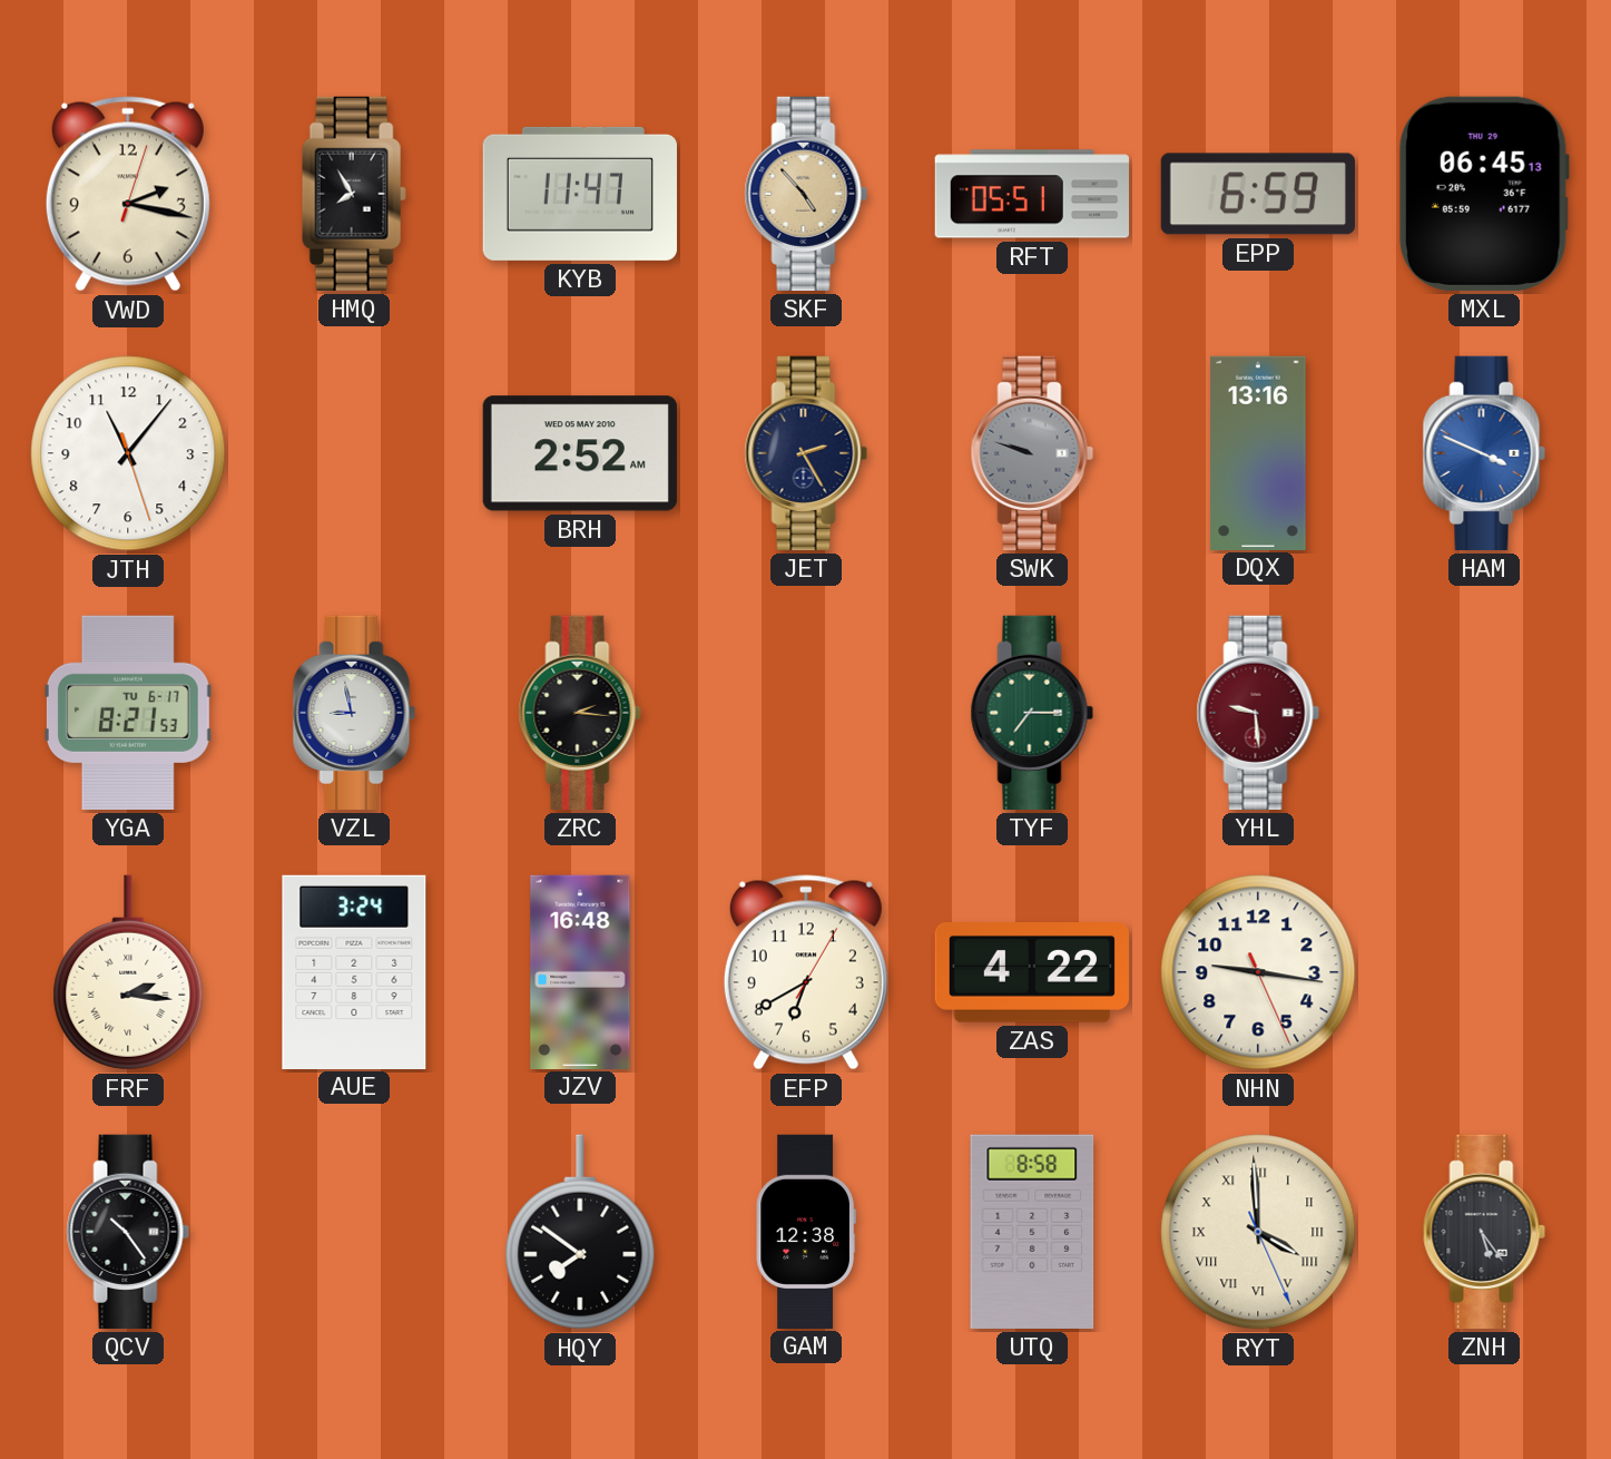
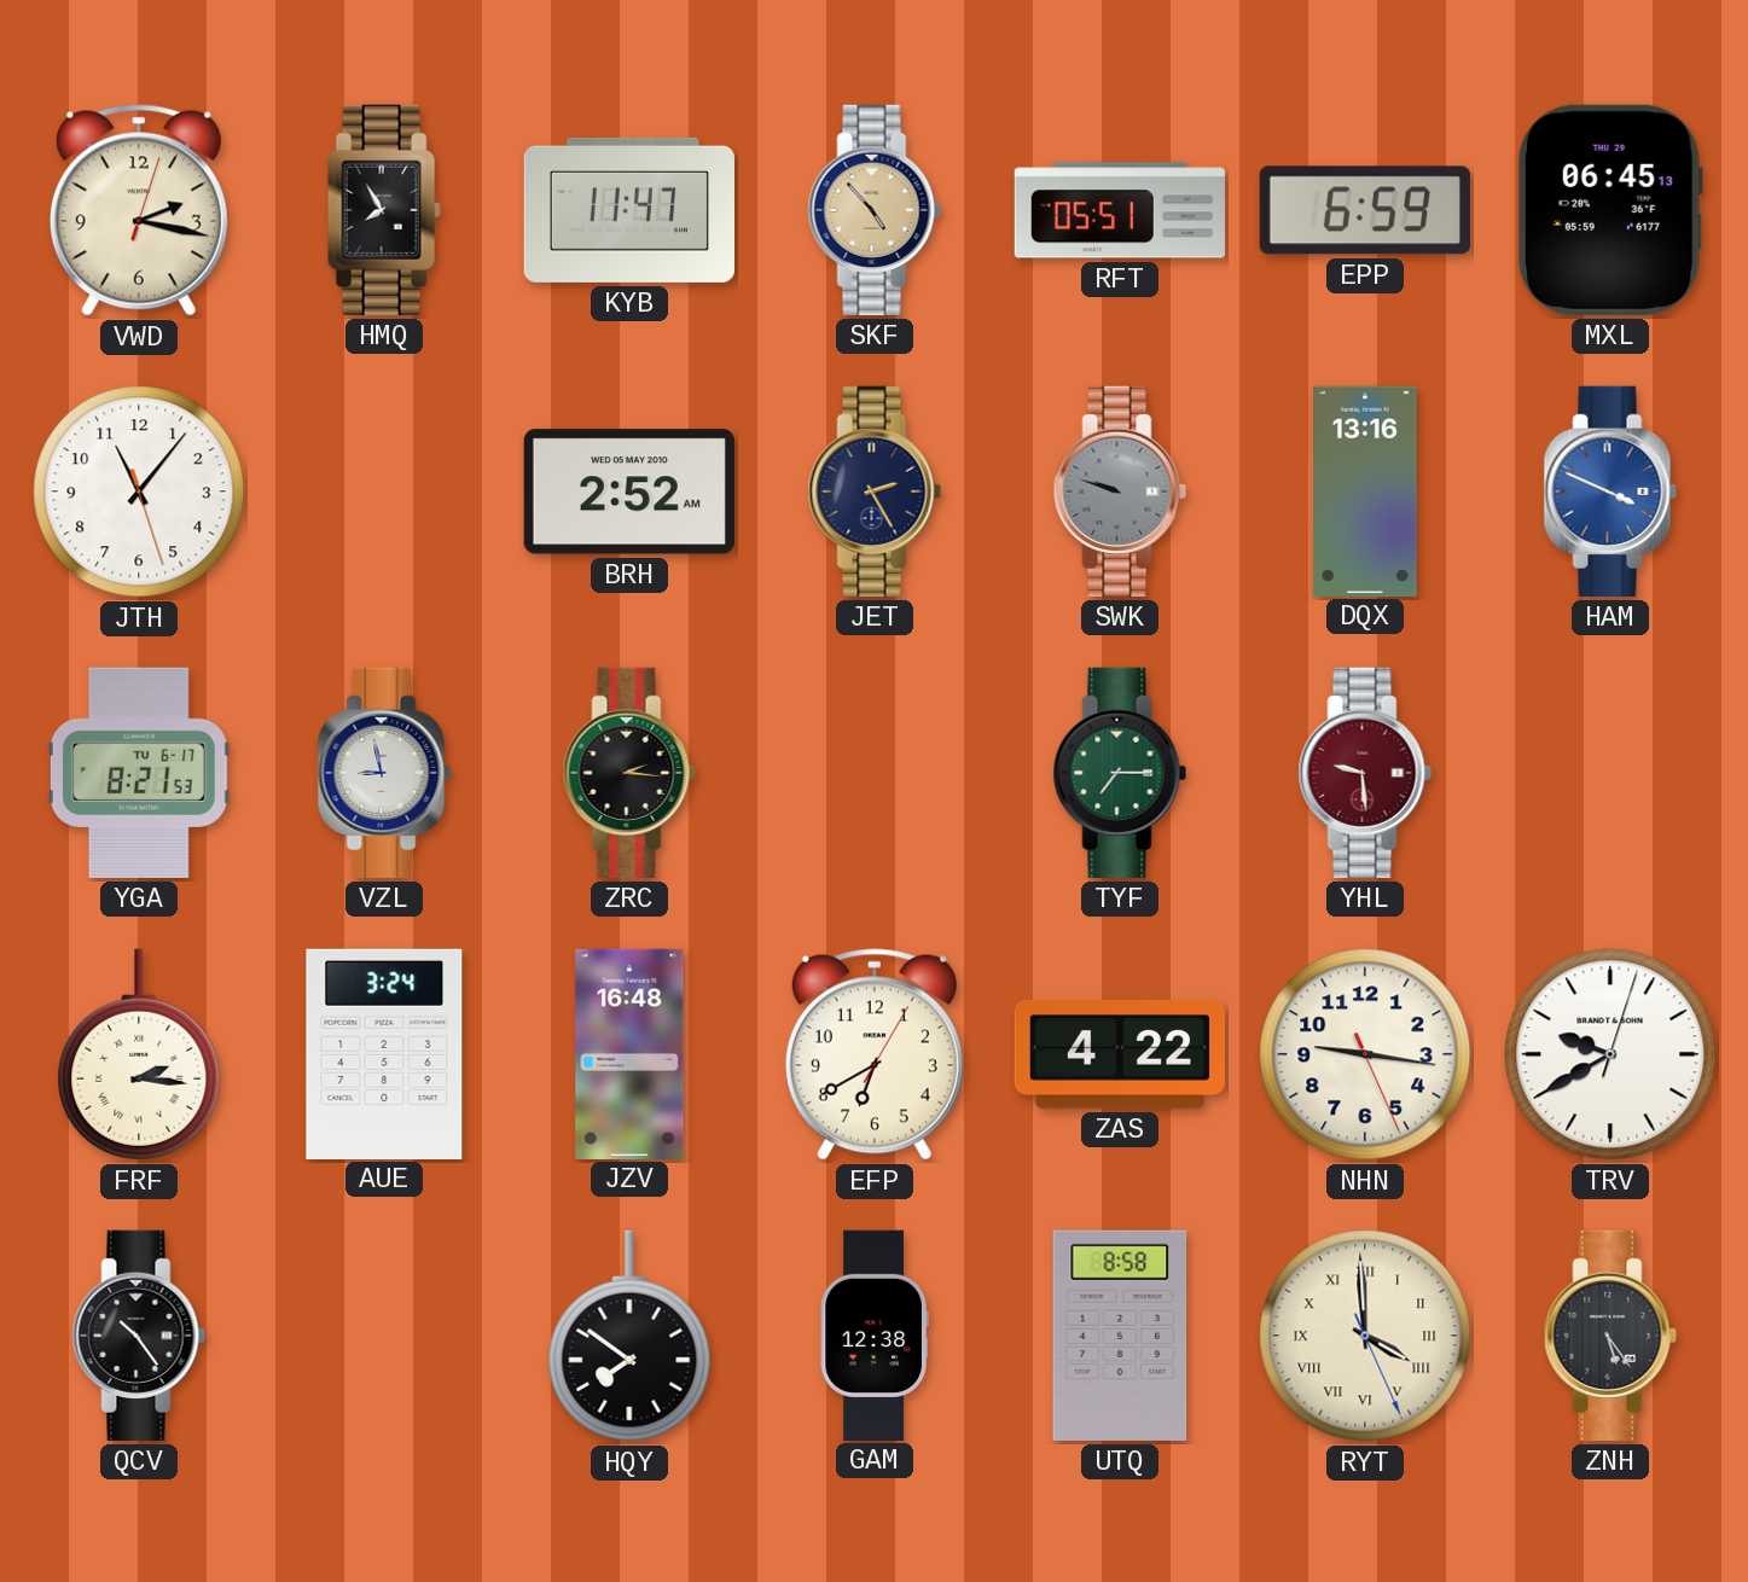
TRV: none -> 9:40
